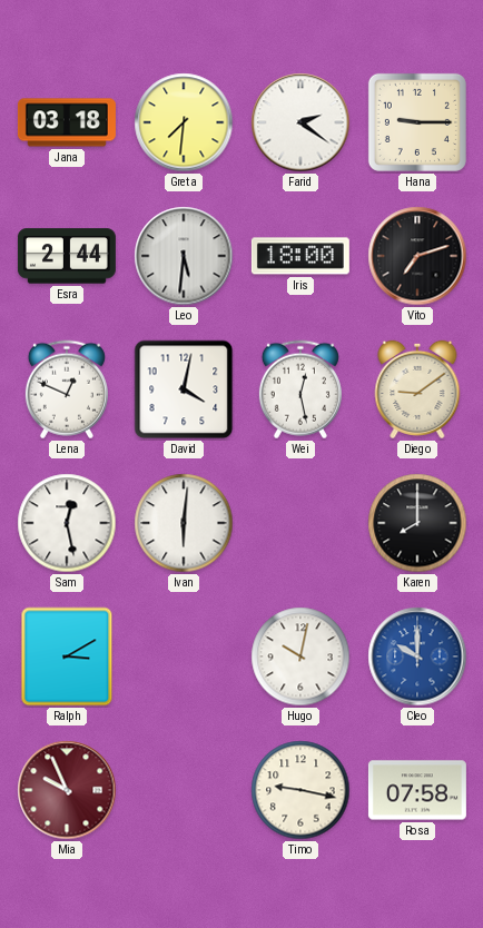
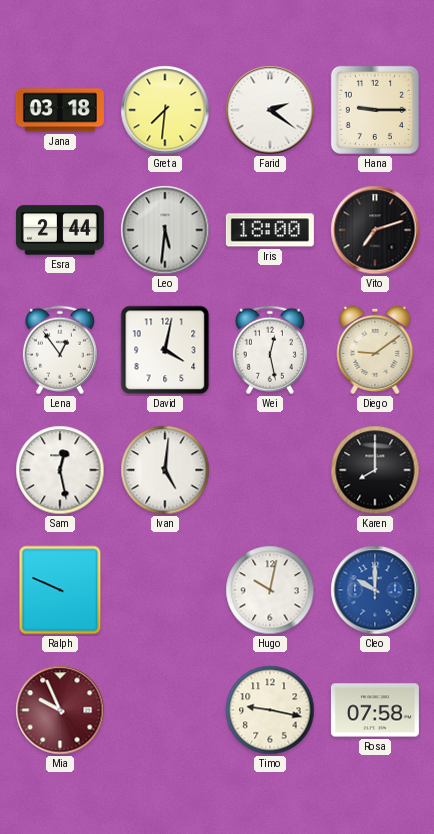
Lena: 12:49 -> 12:54
Ivan: 6:01 -> 5:01
Ralph: 3:10 -> 9:49
